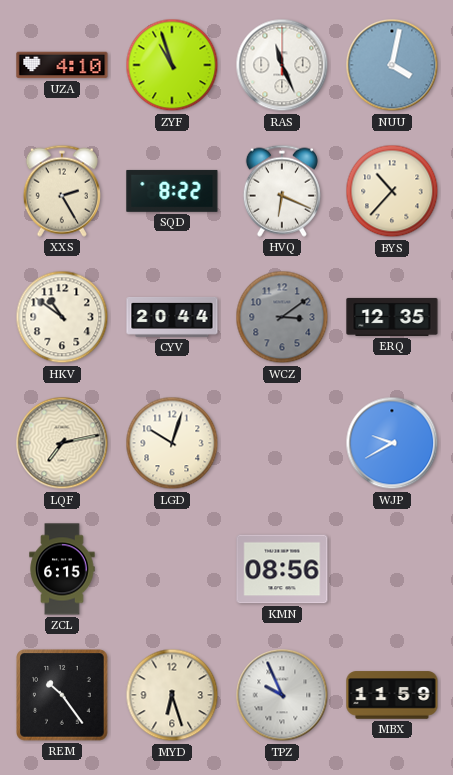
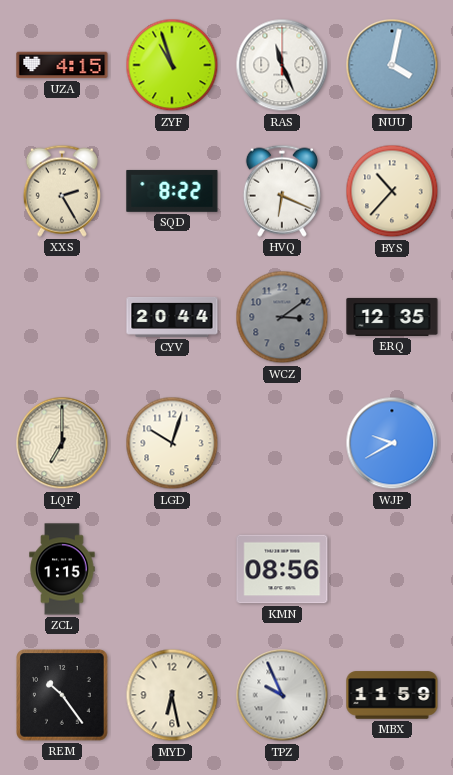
UZA: 4:10 -> 4:15
HKV: 10:51 -> none
LQF: 7:13 -> 7:00
ZCL: 6:15 -> 1:15
MYD: 6:27 -> 6:28
